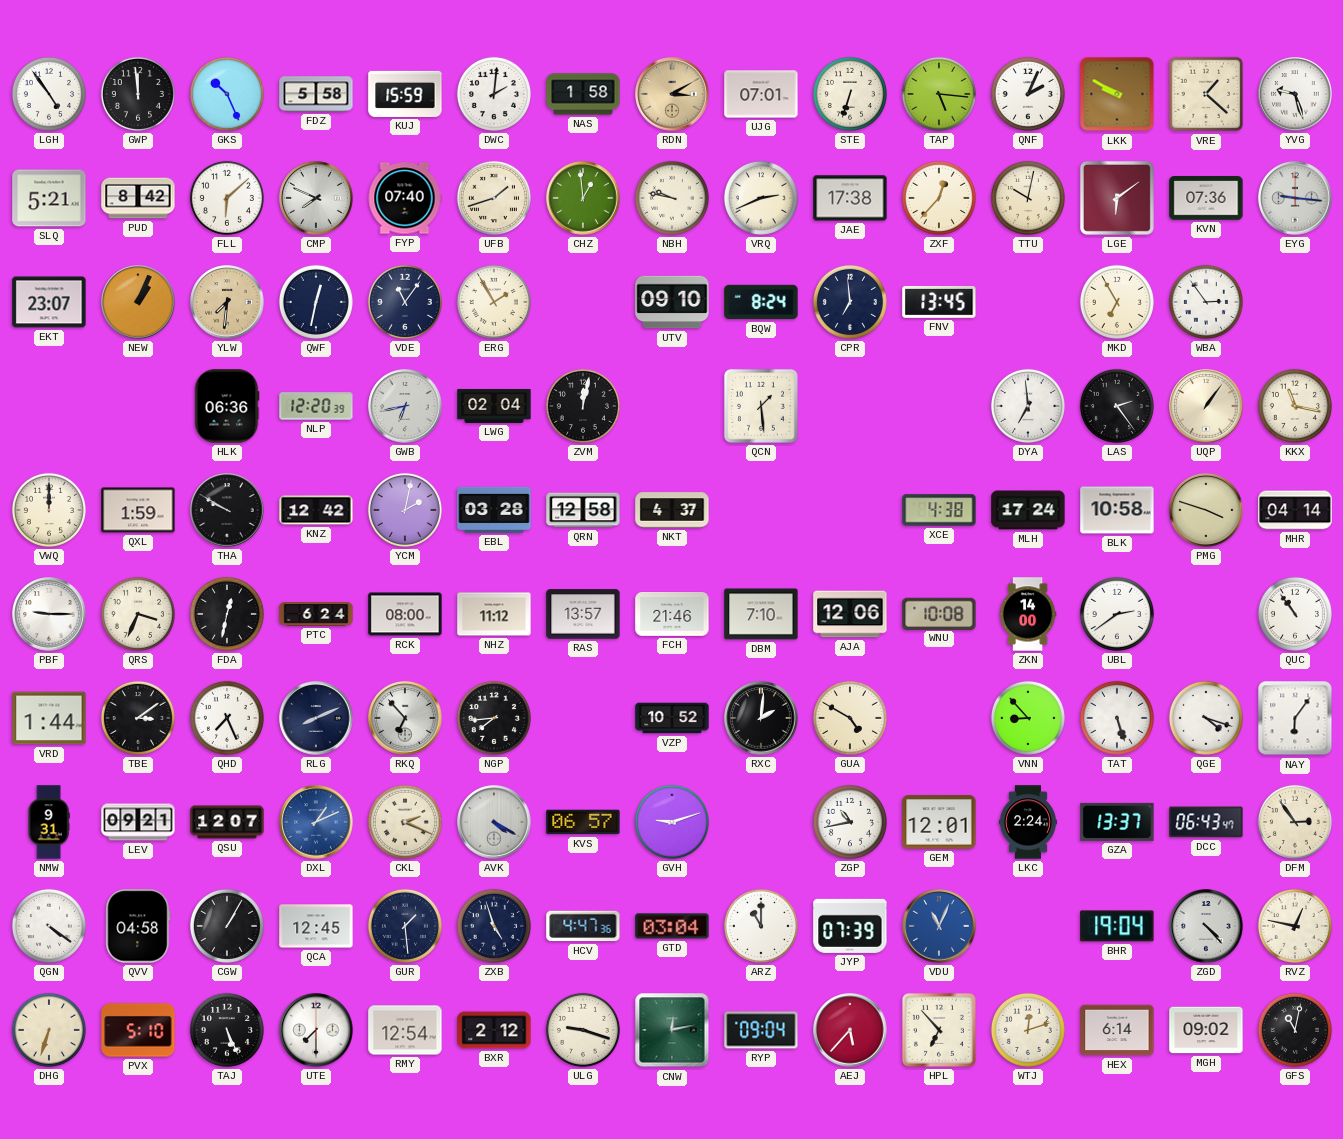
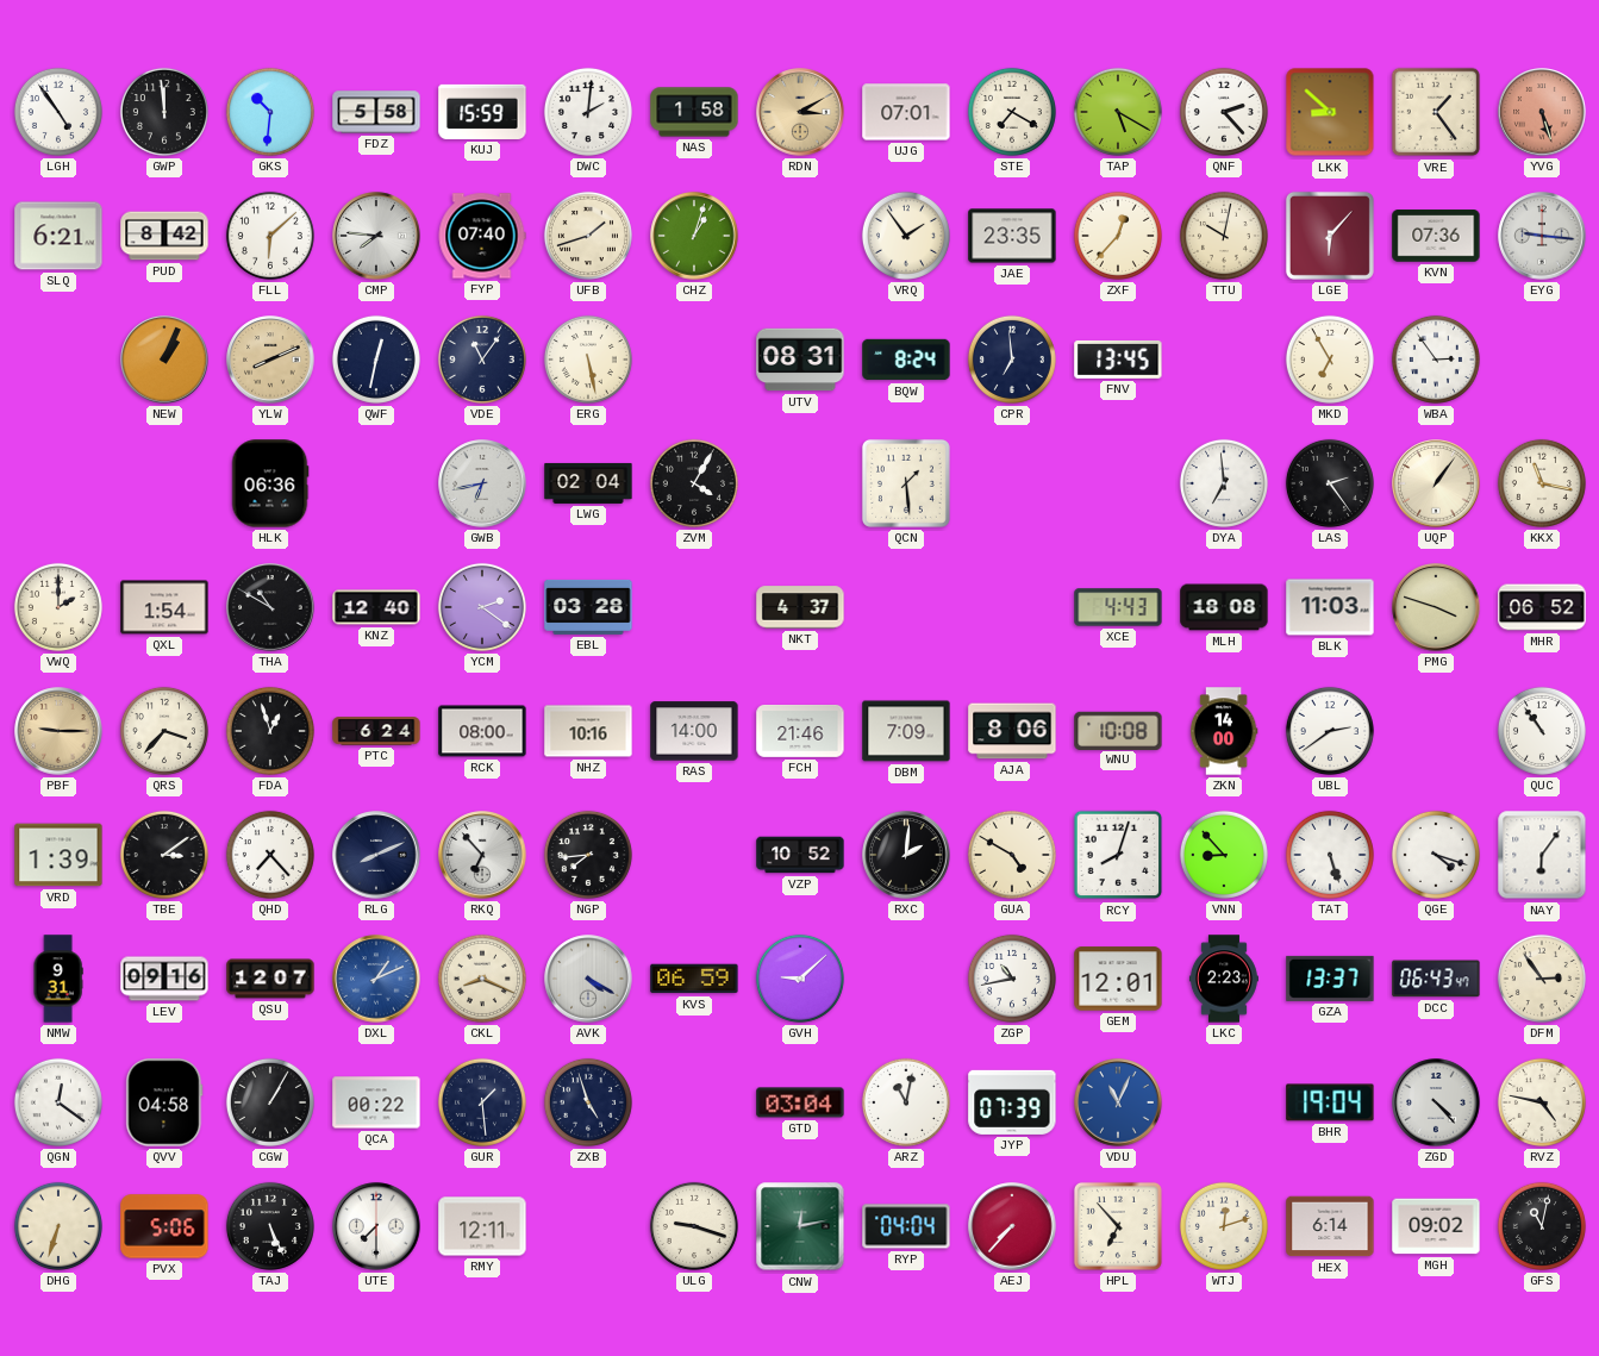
GKS: 10:26 -> 10:31
STE: 6:33 -> 7:20
TAP: 5:16 -> 5:20
QNF: 2:04 -> 2:23
LKK: 9:50 -> 8:52
VRE: 1:22 -> 1:24
YVG: 9:27 -> 5:27
YVG dial: white -> salmon
SLQ: 5:21 -> 6:21
CMP: 7:49 -> 7:46
CHZ: 12:59 -> 1:03
NBH: 9:47 -> none
VRQ: 2:41 -> 1:54
JAE: 17:38 -> 23:35
LGE: 6:09 -> 6:07
EKT: 23:07 -> none
YLW: 7:31 -> 8:11
ERG: 1:55 -> 5:28
UTV: 09:10 -> 08:31
NLP: 12:20 -> none
ZVM: 12:02 -> 4:05
VWQ: 12:00 -> 2:00
QXL: 1:59 -> 1:54
THA: 9:50 -> 10:50
KNZ: 12:42 -> 12:40
YCM: 2:02 -> 2:21
QRN: 12:58 -> none
XCE: 4:38 -> 4:43
MLH: 17:24 -> 18:08
BLK: 10:58 -> 11:03
MHR: 04:14 -> 06:52
PBF dial: white -> champagne
QRS: 3:34 -> 3:37
FDA: 12:32 -> 12:57
NHZ: 11:12 -> 10:16
RAS: 13:57 -> 14:00
DBM: 7:10 -> 7:09
AJA: 12:06 -> 8:06
VRD: 1:44 -> 1:39
QHD: 7:26 -> 7:23
RCY: none -> 8:03
LEV: 09:21 -> 09:16
CKL: 2:19 -> 8:19
KVS: 06:57 -> 06:59
GVH: 9:12 -> 9:08
LKC: 2:24 -> 2:23
QGN: 4:21 -> 12:21
QCA: 12:45 -> 00:22
HCV: 4:47 -> none
ARZ: 11:00 -> 11:02
RVZ: 12:47 -> 4:47
PVX: 5:10 -> 5:06
RMY: 12:54 -> 12:11
BXR: 2:12 -> none
RYP: 09:04 -> 04:04
AEJ: 5:37 -> 7:37
